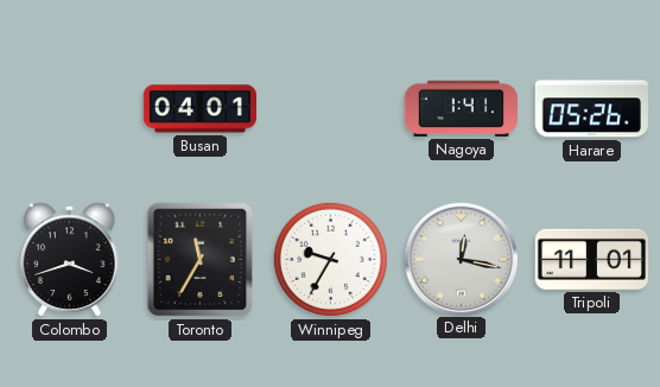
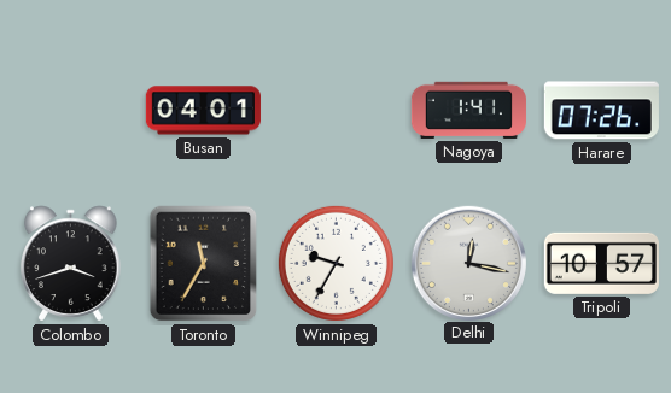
Harare: 05:26 -> 07:26
Tripoli: 11:01 -> 10:57
